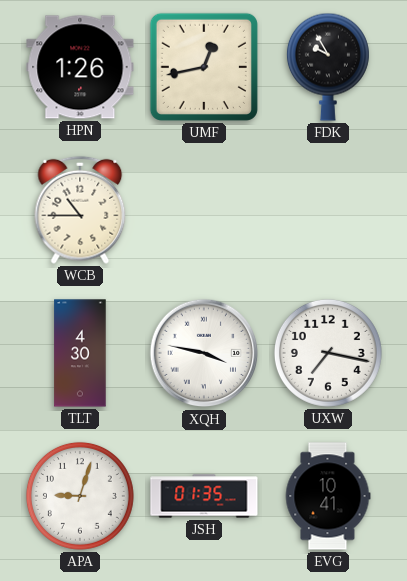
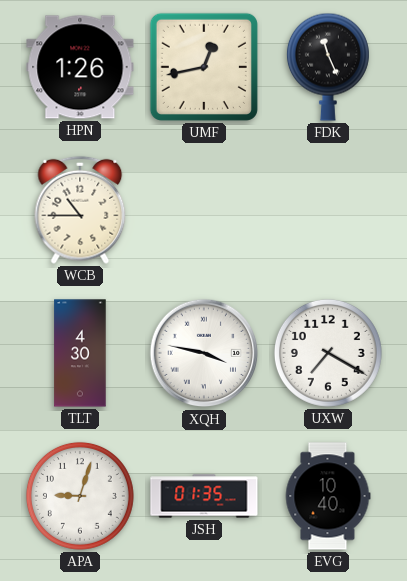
FDK: 9:55 -> 11:26
UXW: 7:17 -> 7:20
EVG: 10:41 -> 10:40
